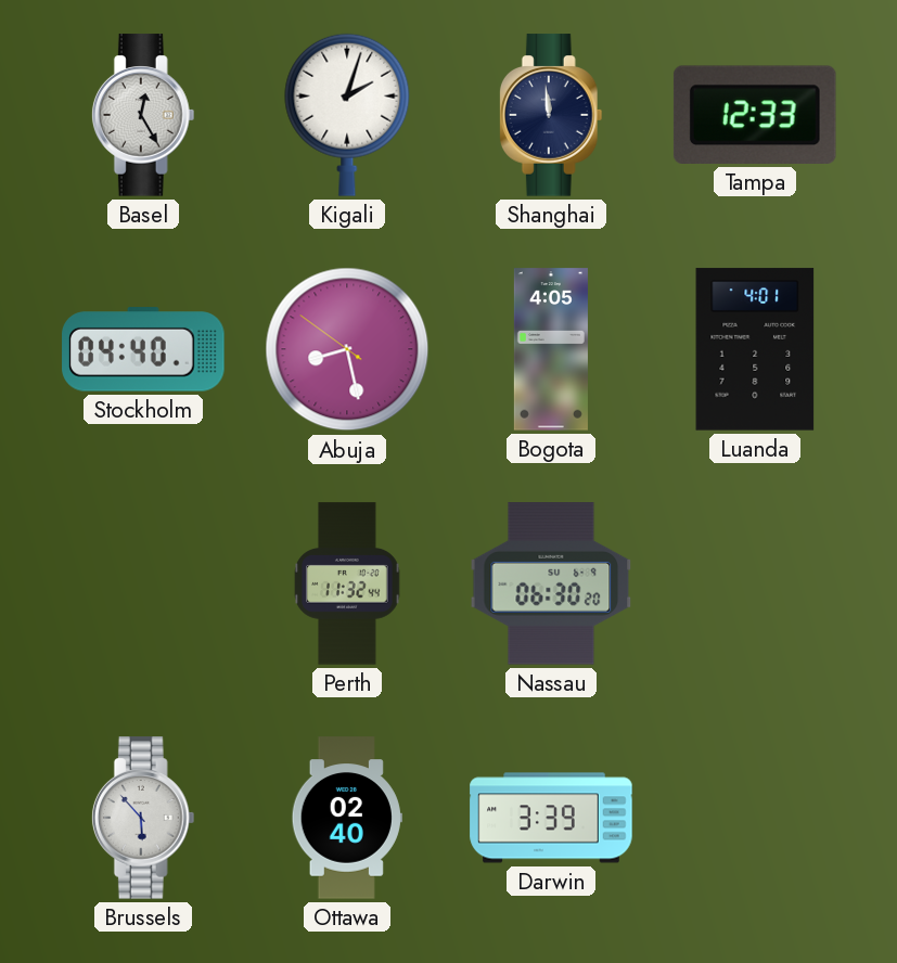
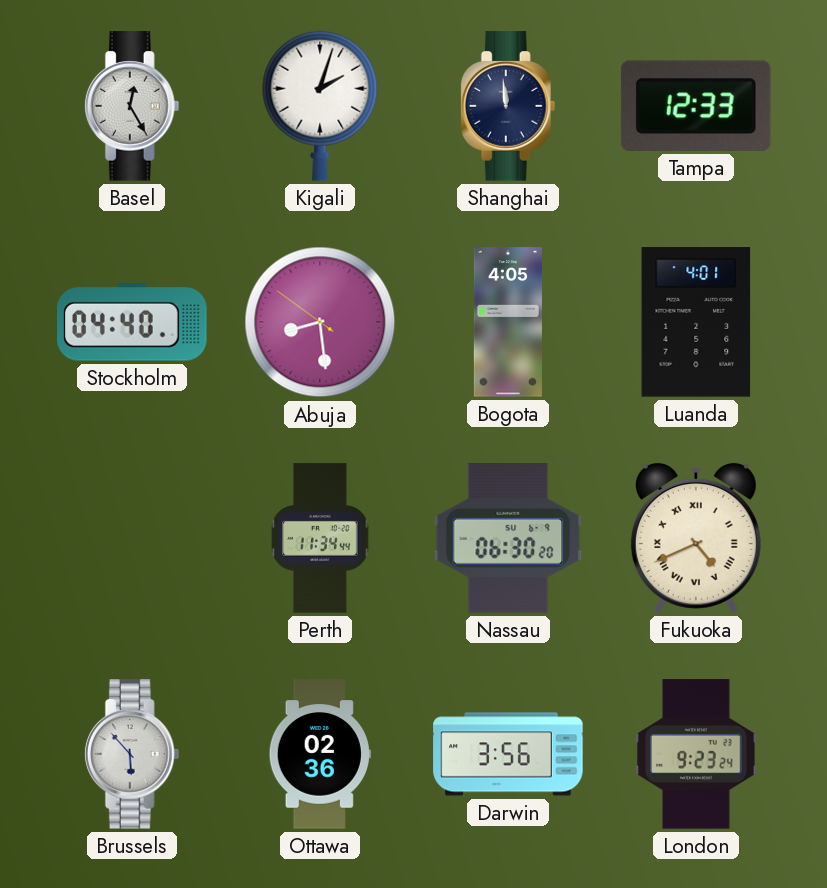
Abuja: 8:27 -> 8:28
Perth: 11:32 -> 11:34
Fukuoka: none -> 4:41
Ottawa: 02:40 -> 02:36
Darwin: 3:39 -> 3:56
London: none -> 9:23
